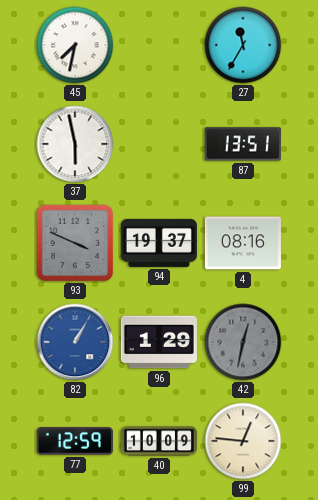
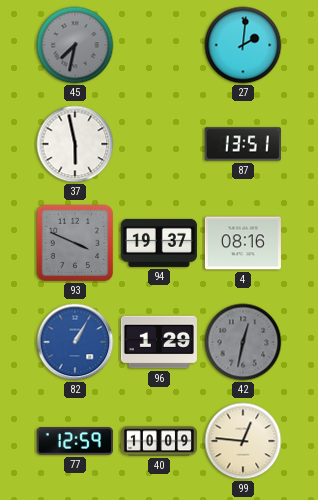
45 dial: white -> grey
27: 11:35 -> 2:01
